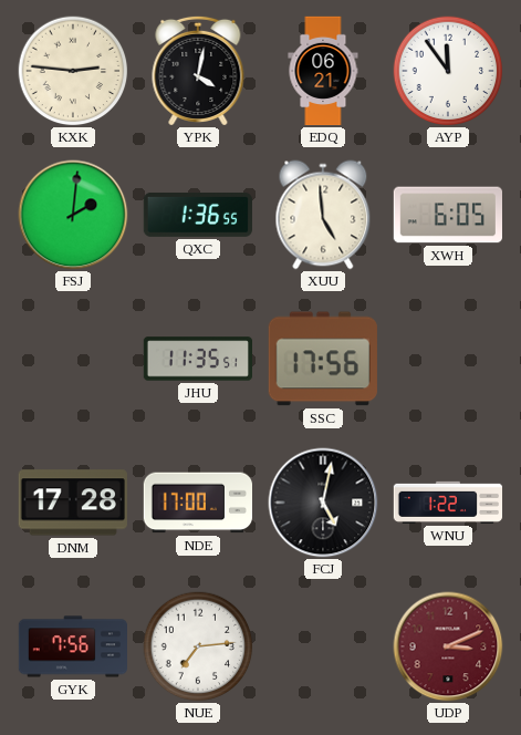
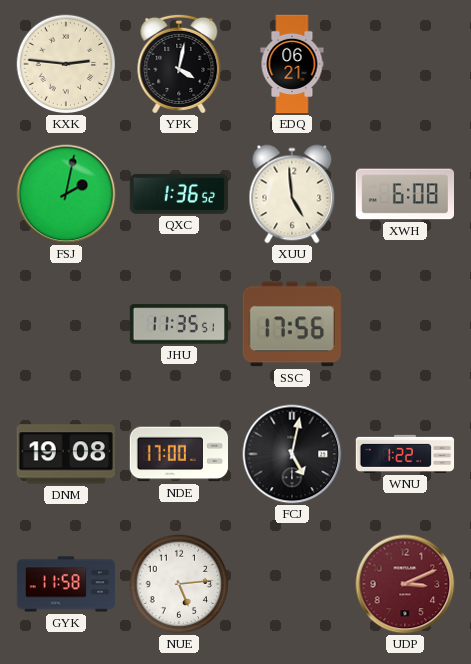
AYP: 11:54 -> none
FSJ: 2:01 -> 2:02
QXC: 1:36:55 -> 1:36:52
XWH: 6:05 -> 6:08
DNM: 17:28 -> 19:08
GYK: 7:56 -> 11:58
NUE: 7:14 -> 5:14
